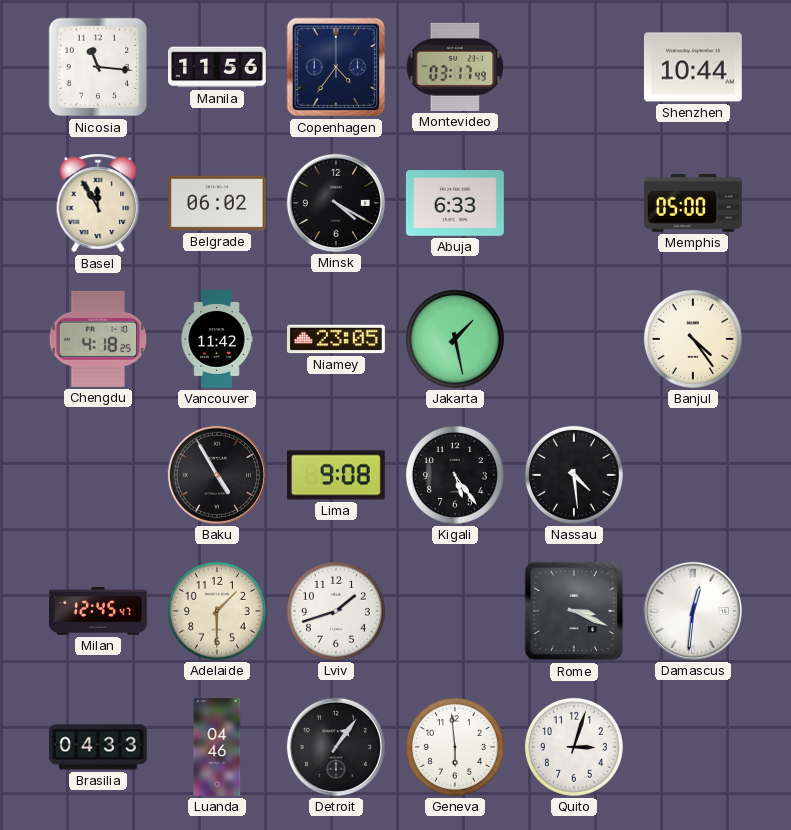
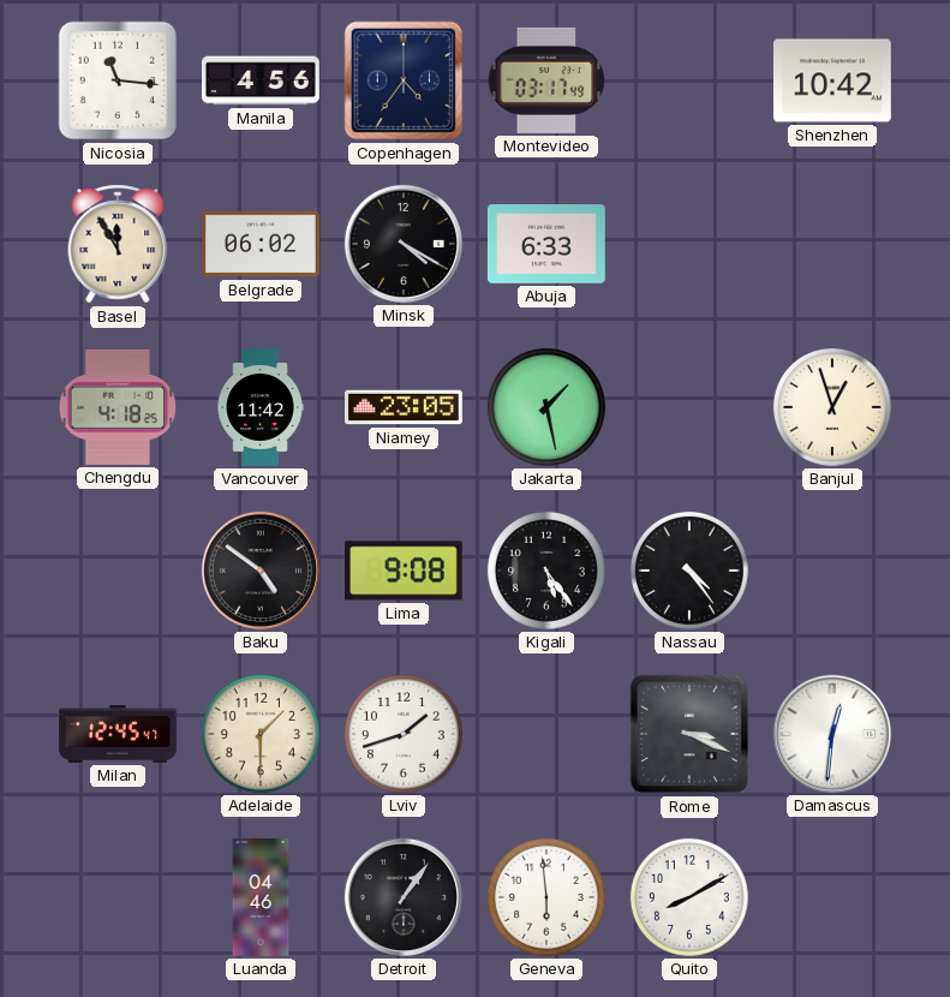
Manila: 11:56 -> 4:56
Shenzhen: 10:44 -> 10:42
Memphis: 05:00 -> none
Banjul: 4:24 -> 12:57
Baku: 4:55 -> 4:51
Nassau: 4:29 -> 4:24
Brasilia: 04:33 -> none
Quito: 3:03 -> 8:10
